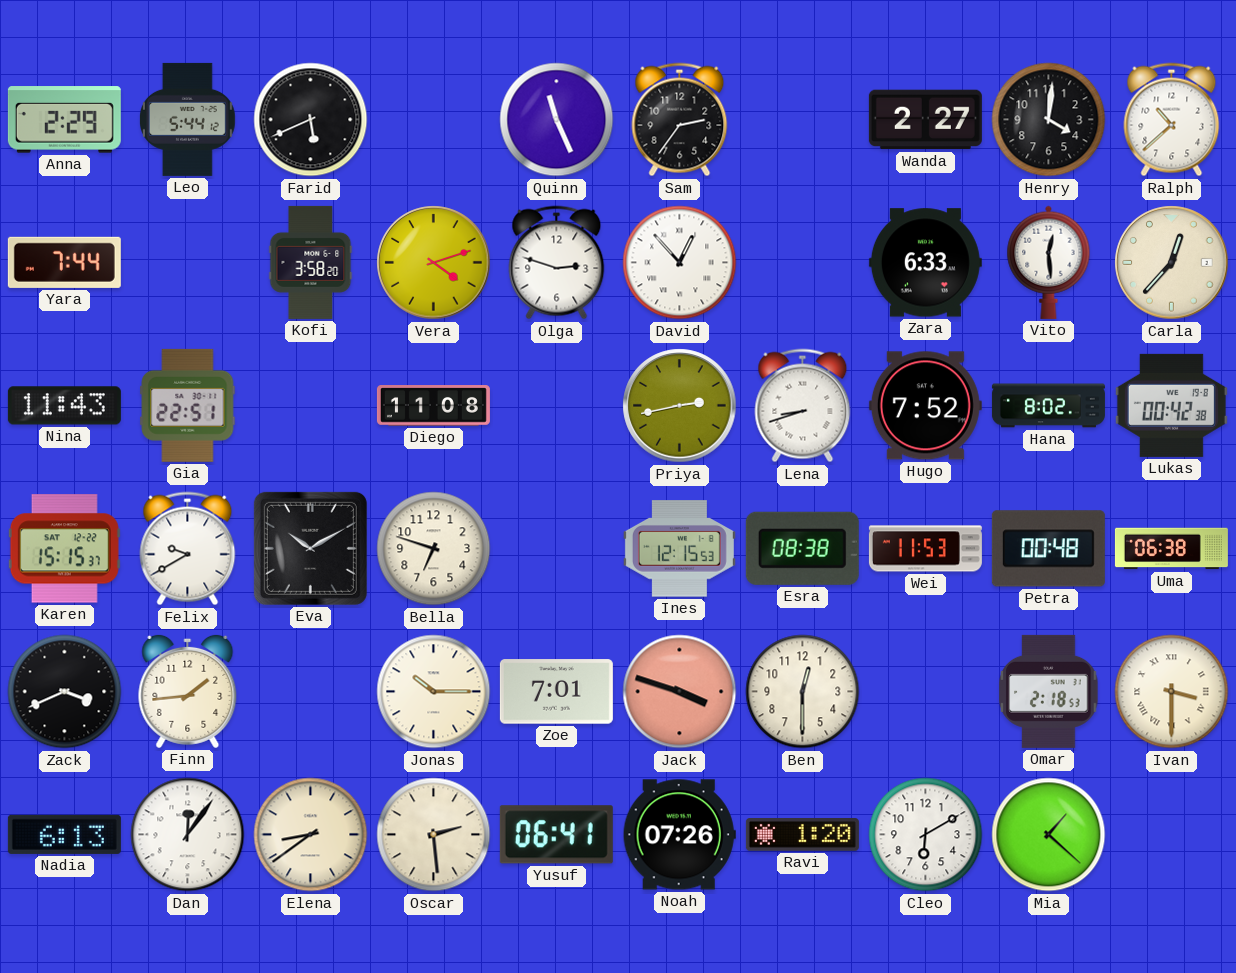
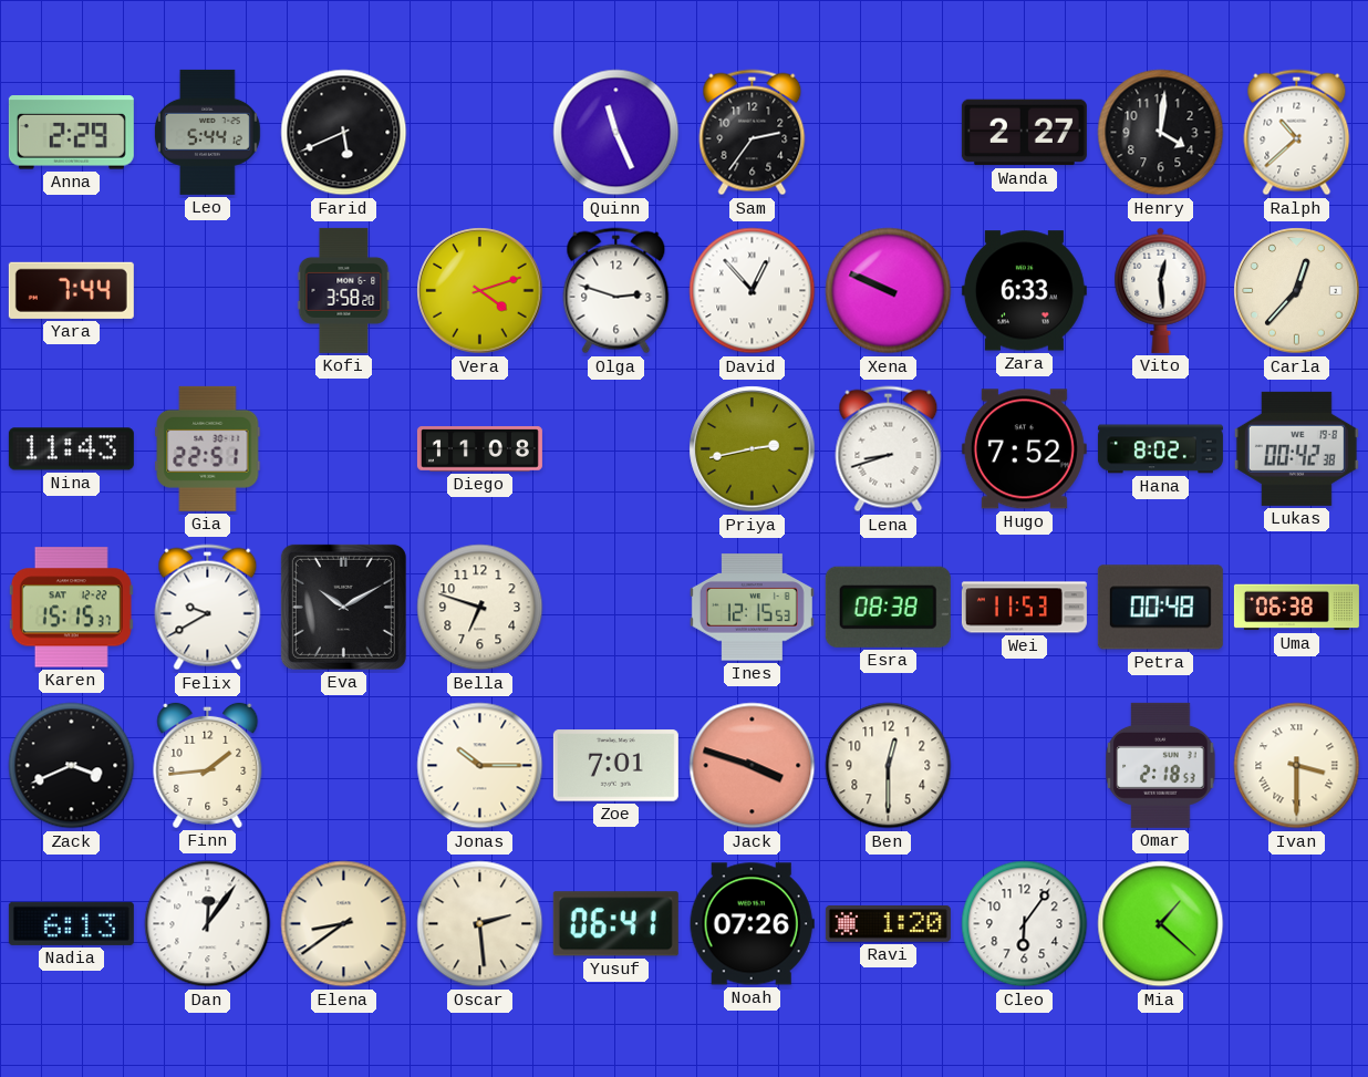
Xena: none -> 9:49
Cleo: 6:10 -> 6:06
